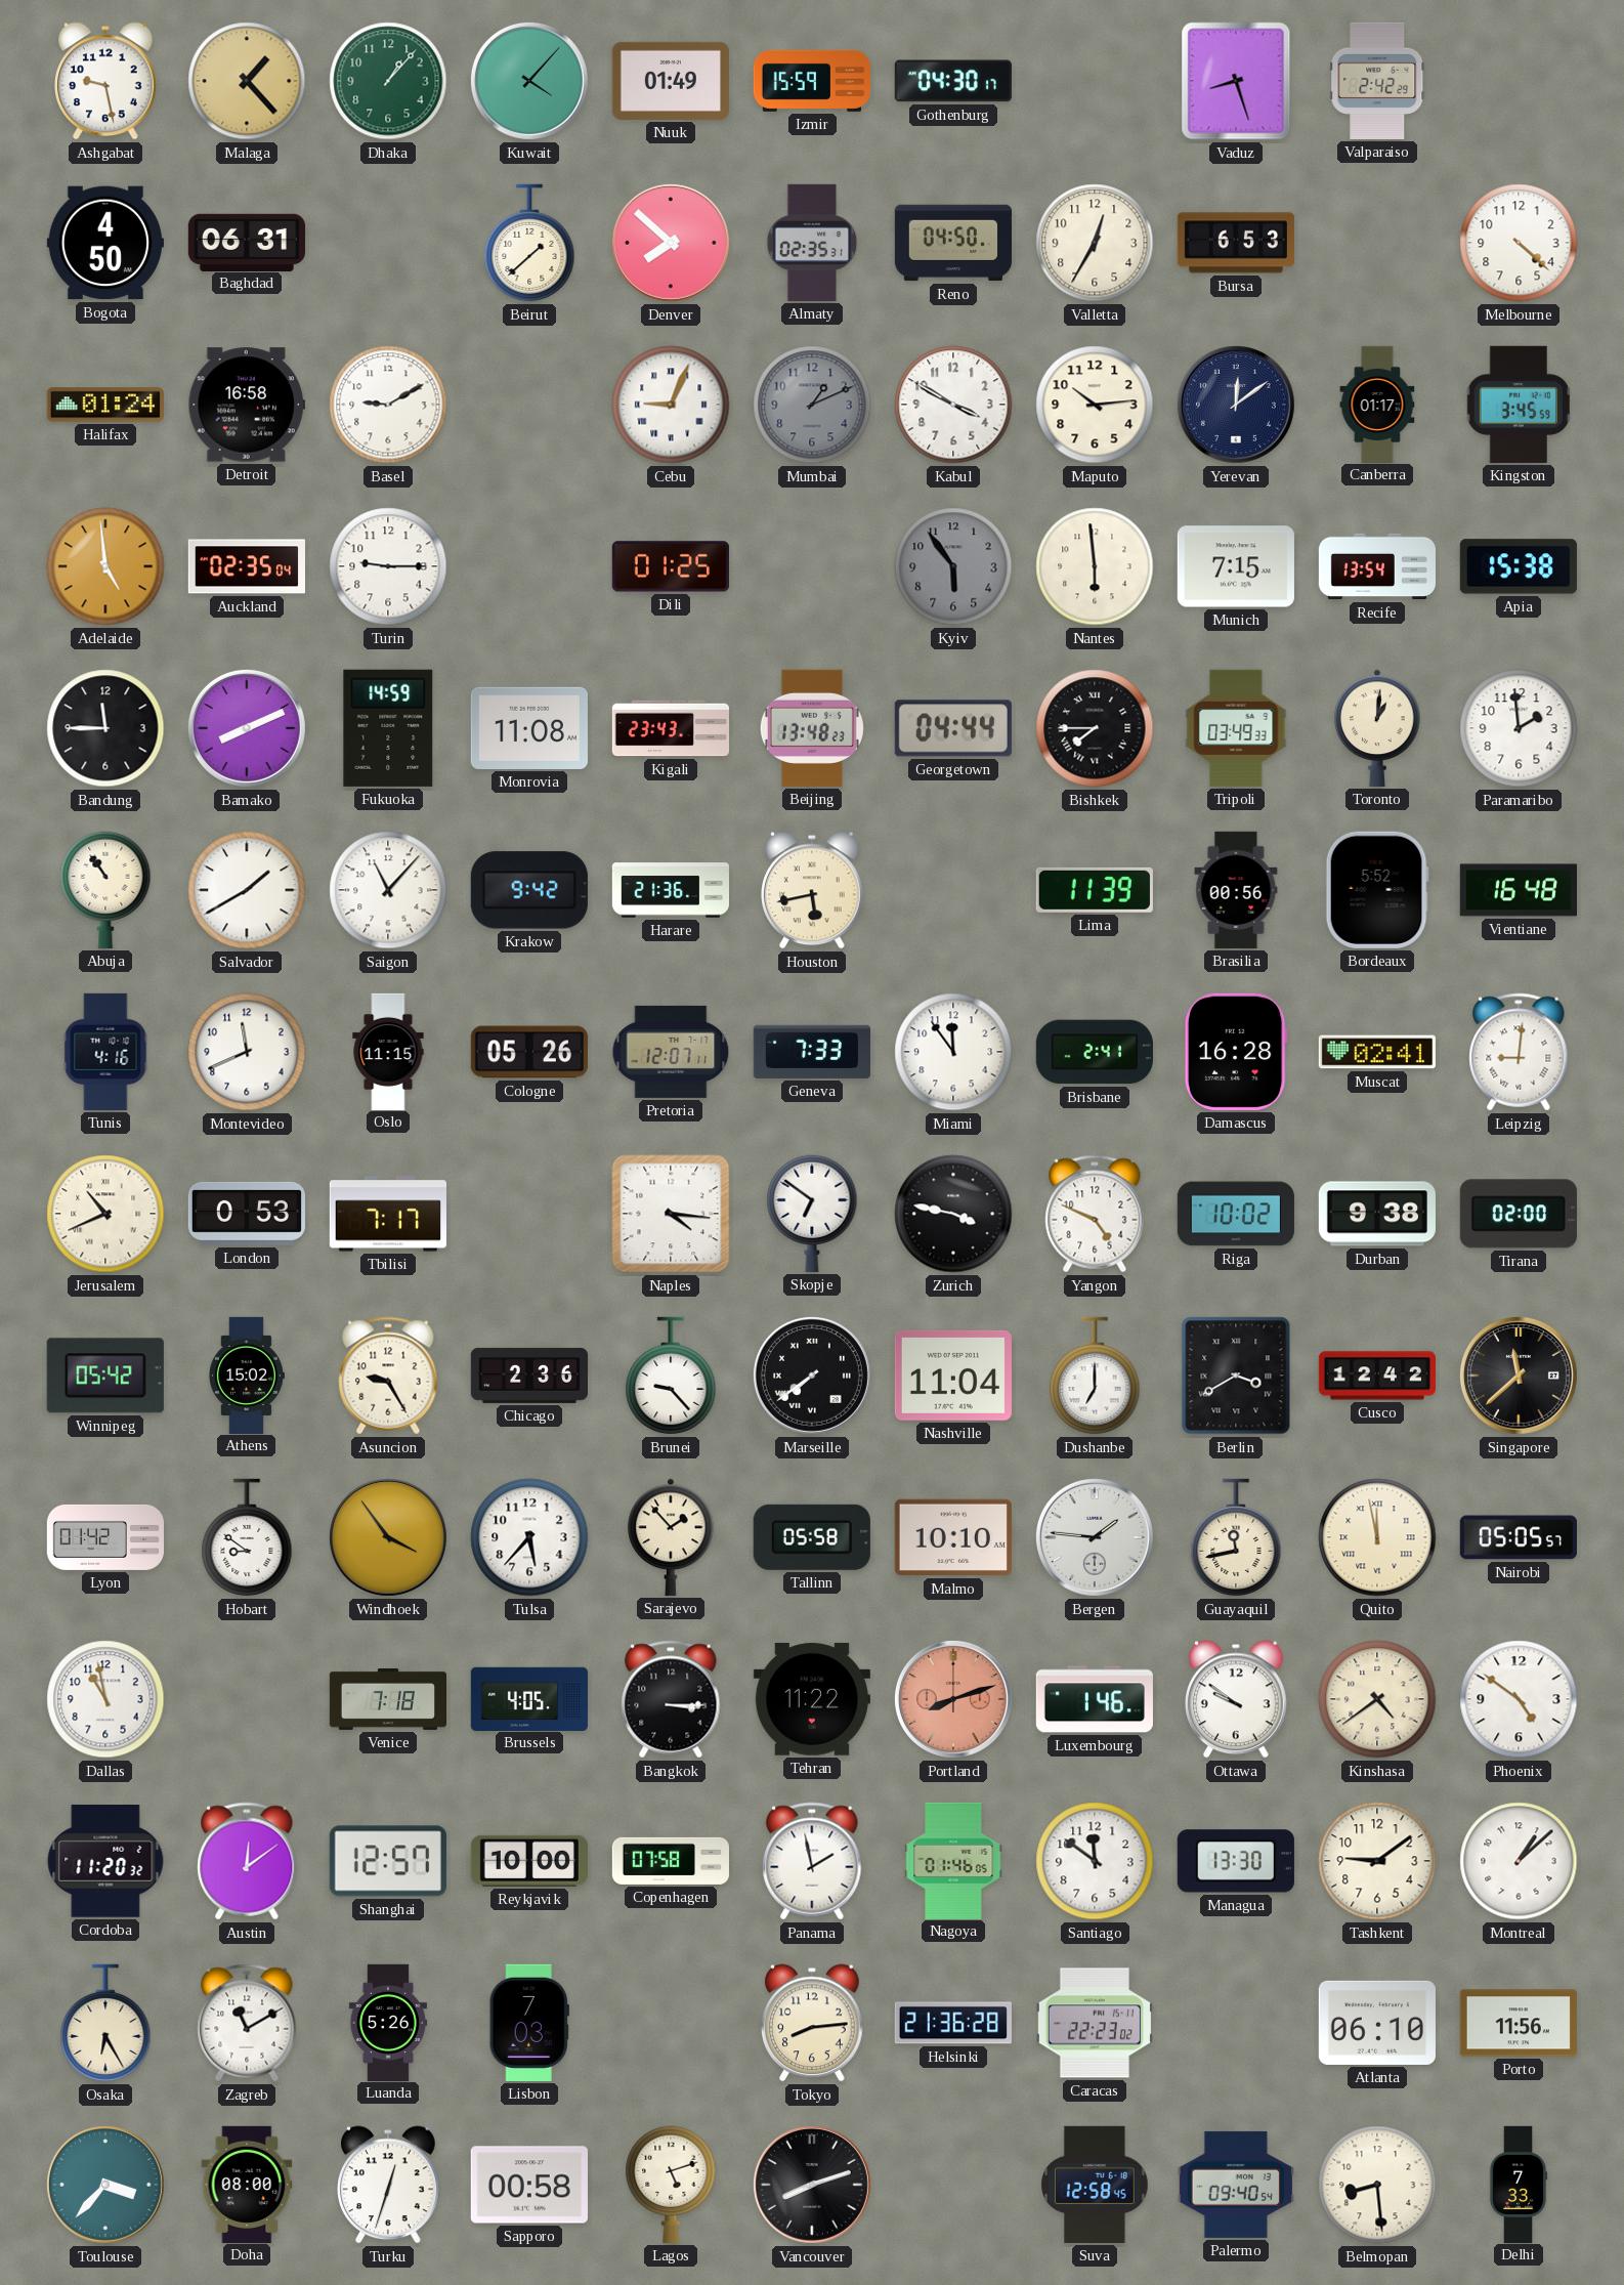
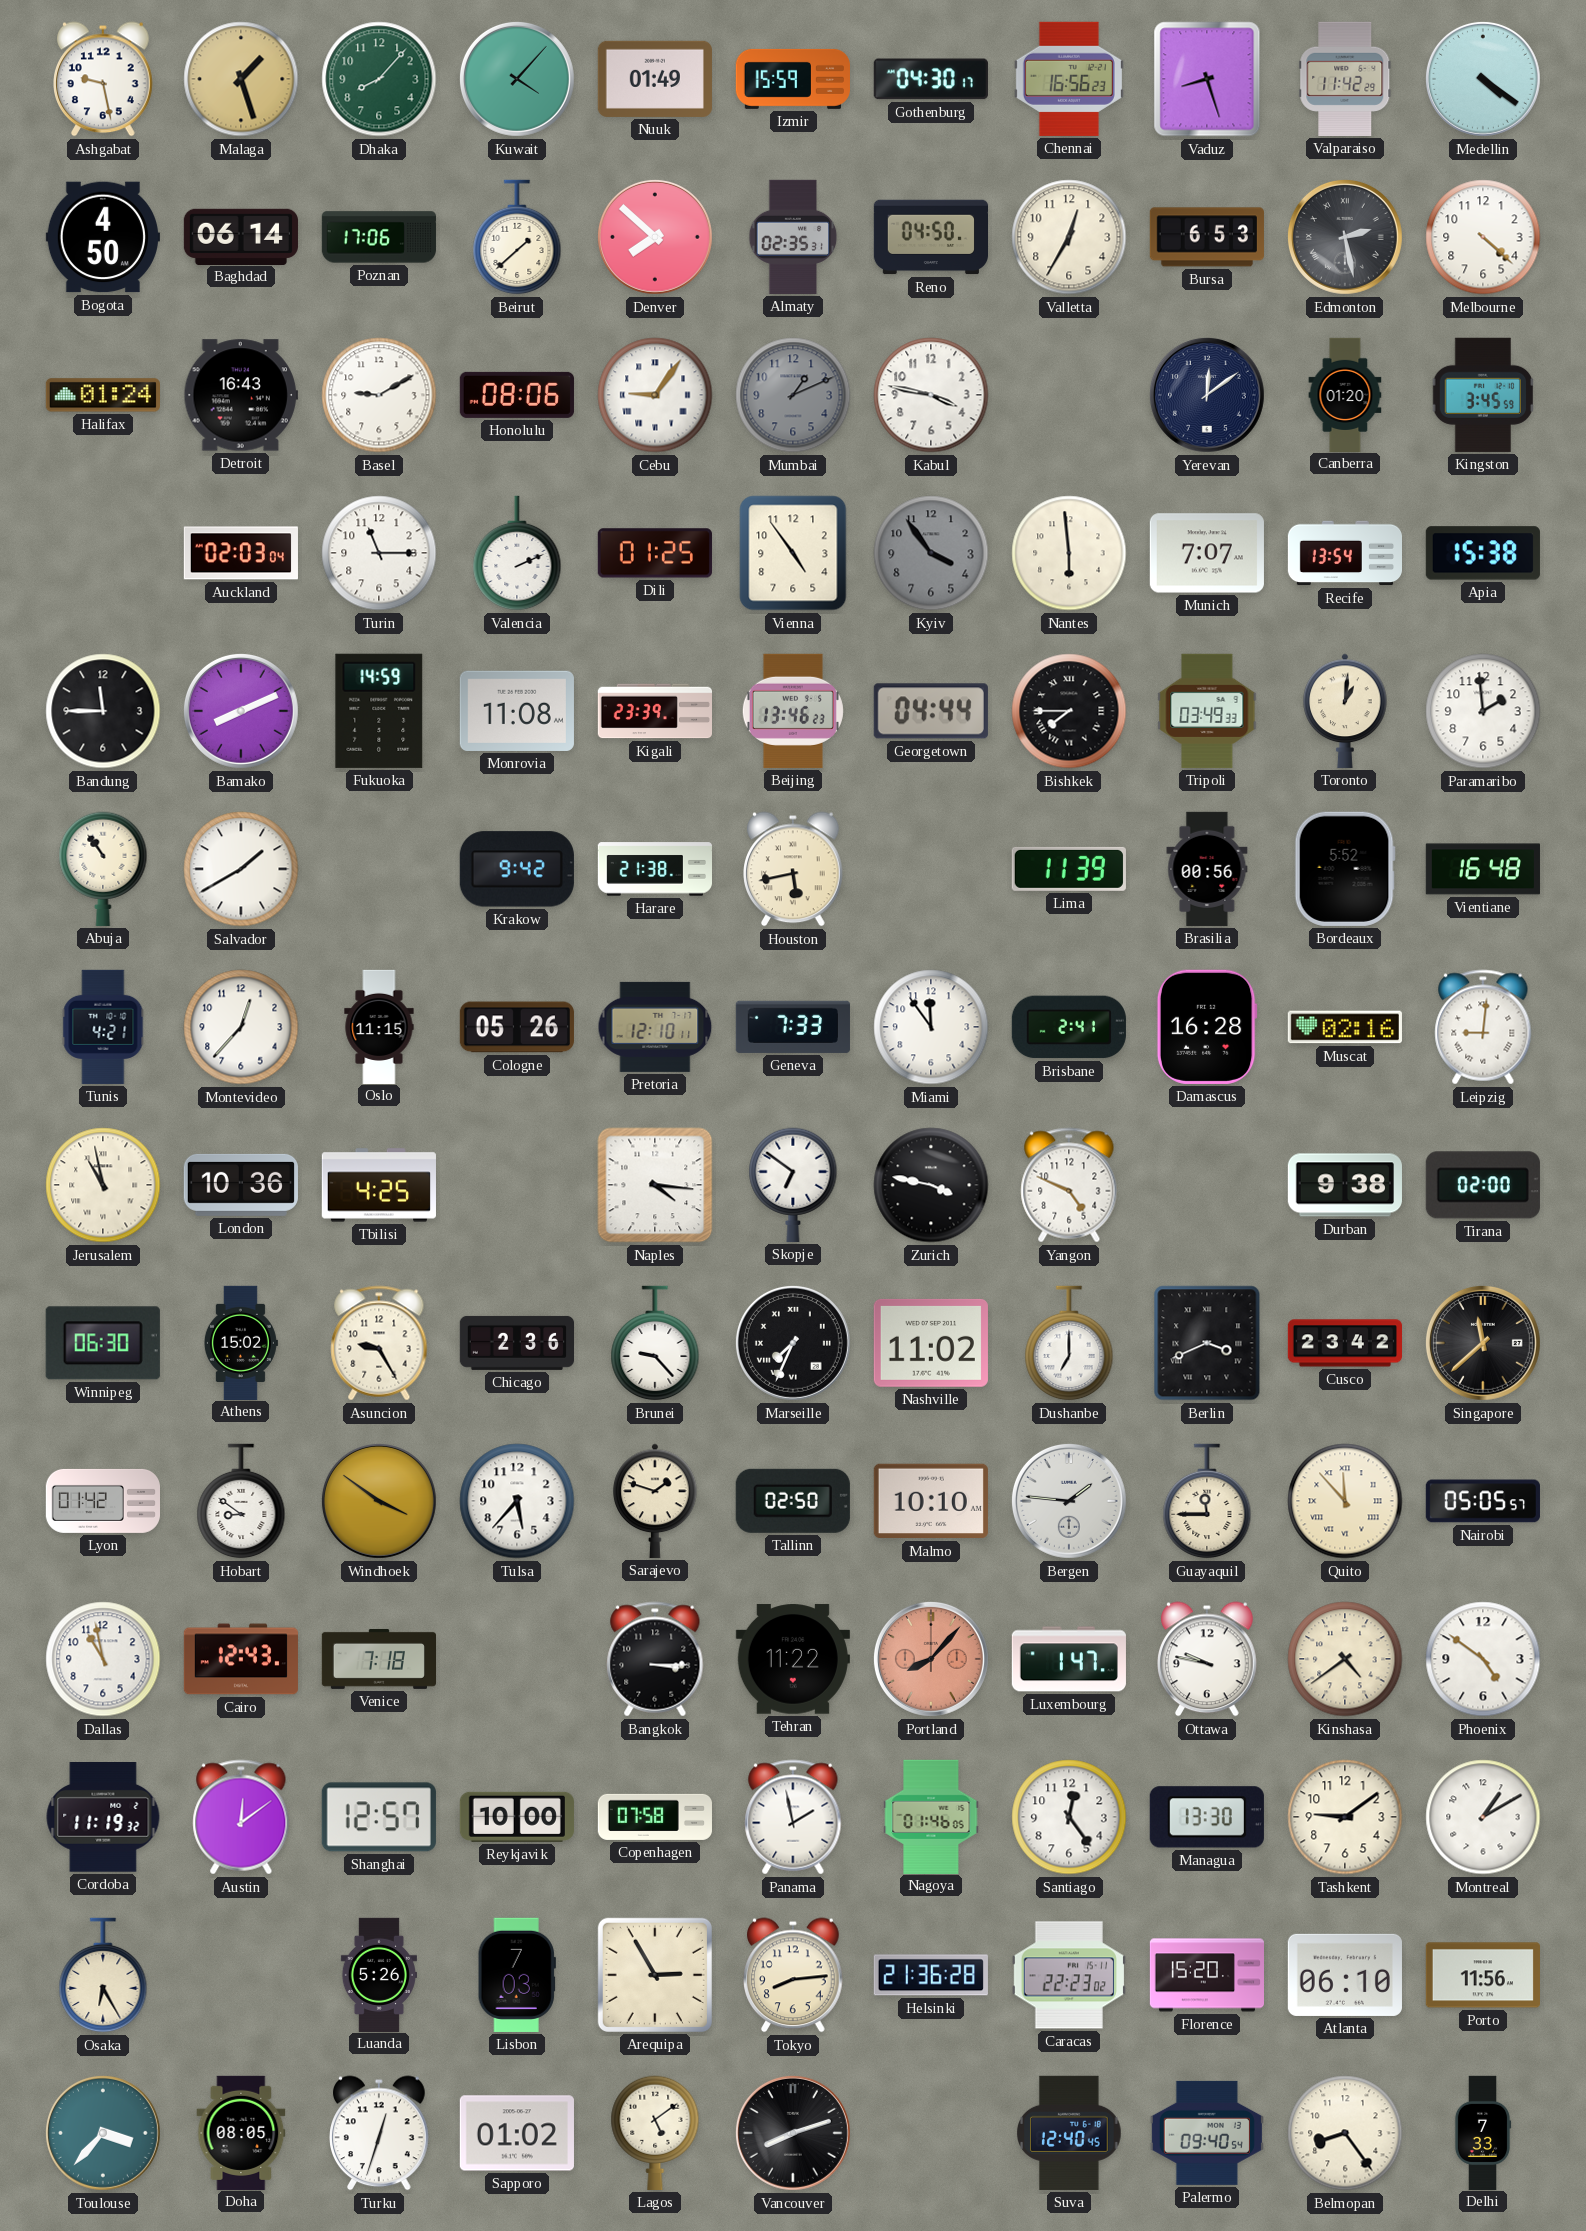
Malaga: 1:23 -> 1:27
Dhaka: 1:07 -> 8:07
Chennai: none -> 16:56
Valparaiso: 2:42 -> 11:42
Medellin: none -> 4:21
Baghdad: 06:31 -> 06:14
Poznan: none -> 17:06
Edmonton: none -> 2:28
Detroit: 16:58 -> 16:43
Honolulu: none -> 08:06
Cebu: 9:04 -> 9:06
Kabul: 3:50 -> 3:47
Maputo: 10:14 -> none
Canberra: 01:17 -> 01:20
Adelaide: 4:59 -> none
Auckland: 02:35 -> 02:03
Turin: 9:15 -> 11:15
Valencia: none -> 2:11
Vienna: none -> 4:54
Kyiv: 5:54 -> 3:54
Munich: 7:15 -> 7:07
Kigali: 23:43 -> 23:39
Beijing: 13:48 -> 13:46
Saigon: 11:07 -> none
Harare: 21:36 -> 21:38
Tunis: 4:16 -> 4:21
Montevideo: 11:41 -> 12:37
Pretoria: 12:07 -> 12:10
Muscat: 02:41 -> 02:16
Jerusalem: 10:41 -> 10:58
London: 0:53 -> 10:36
Tbilisi: 7:17 -> 4:25
Riga: 10:02 -> none
Winnipeg: 05:42 -> 06:30
Marseille: 7:39 -> 7:34
Nashville: 11:04 -> 11:02
Berlin: 3:40 -> 3:41
Cusco: 12:42 -> 23:42
Windhoek: 3:54 -> 3:51
Sarajevo: 1:53 -> 1:48
Tallinn: 05:58 -> 02:50
Guayaquil: 11:43 -> 11:45
Quito: 11:58 -> 11:53
Cairo: none -> 12:43
Brussels: 4:05 -> none
Portland: 8:12 -> 8:07
Luxembourg: 1:46 -> 1:47
Ottawa: 9:51 -> 9:47
Cordoba: 11:20 -> 11:19
Santiago: 11:51 -> 12:24
Montreal: 1:08 -> 1:10
Zagreb: 11:10 -> none
Arequipa: none -> 2:55
Florence: none -> 15:20
Doha: 08:00 -> 08:05
Sapporo: 00:58 -> 01:02
Lagos: 5:12 -> 5:09
Suva: 12:58 -> 12:40
Belmopan: 8:29 -> 8:24
